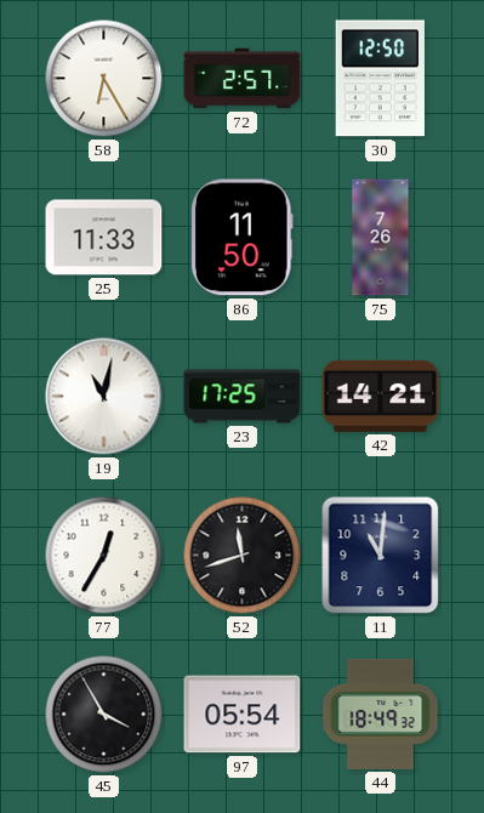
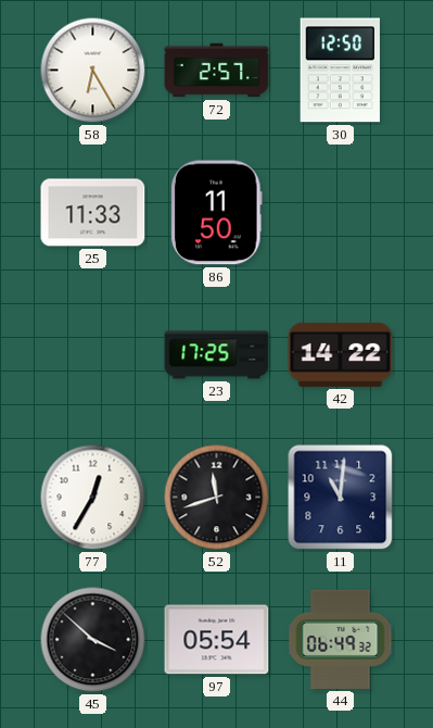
75: 7:26 -> none
19: 11:02 -> none
42: 14:21 -> 14:22
45: 3:55 -> 3:52
44: 18:49 -> 06:49
